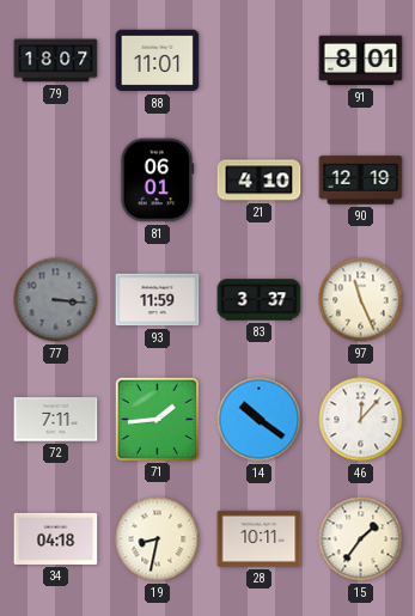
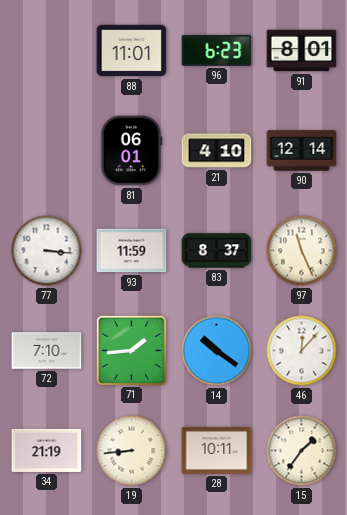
79: 18:07 -> none
96: none -> 6:23
90: 12:19 -> 12:14
77 dial: grey -> white
83: 3:37 -> 8:37
72: 7:11 -> 7:10
34: 04:18 -> 21:19
19: 8:32 -> 8:44
